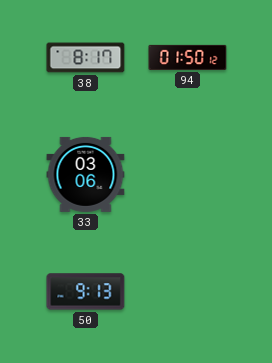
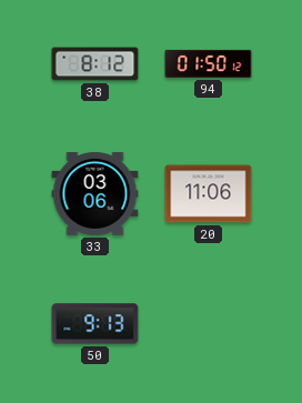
38: 8:17 -> 8:12
20: none -> 11:06
